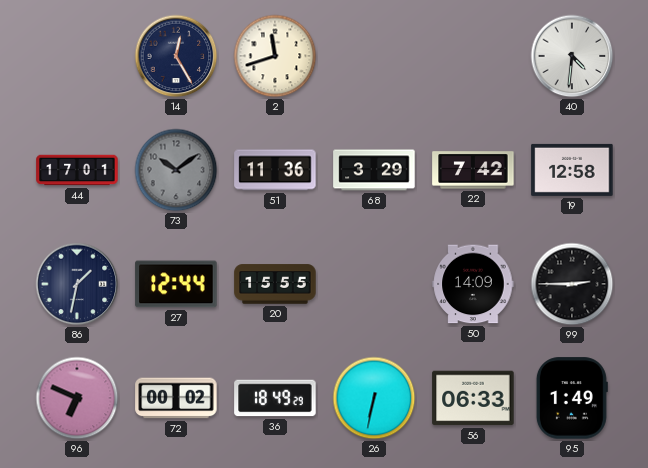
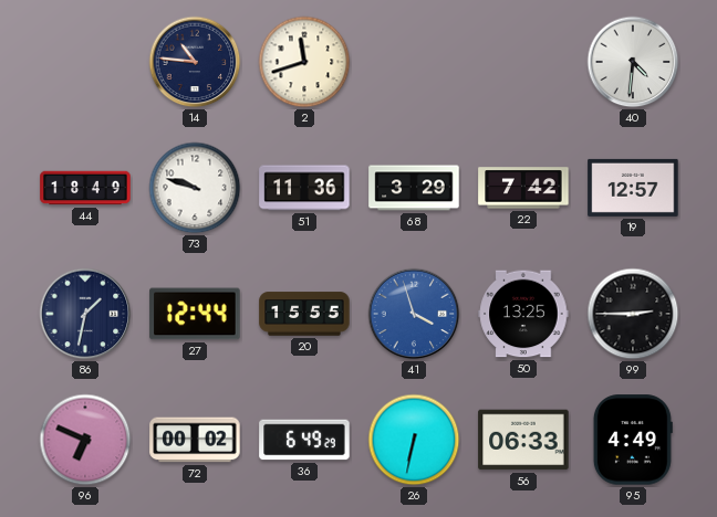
14: 12:25 -> 10:46
44: 17:01 -> 18:49
73: 10:09 -> 9:48
73 dial: grey -> white
19: 12:58 -> 12:57
41: none -> 3:57
50: 14:09 -> 13:25
36: 18:49 -> 6:49
95: 1:49 -> 4:49
